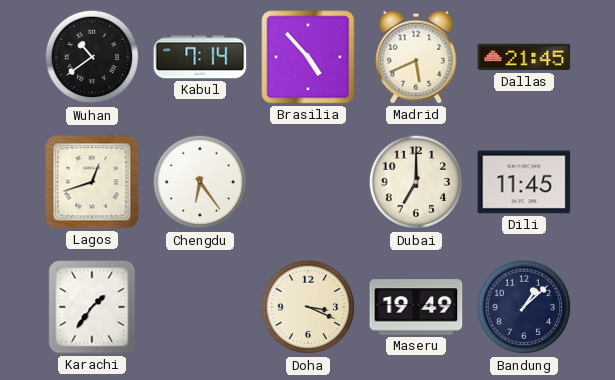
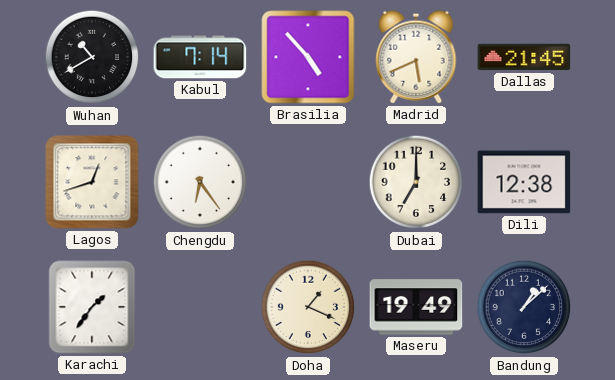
Wuhan: 10:39 -> 10:40
Dili: 11:45 -> 12:38
Doha: 3:19 -> 1:19
